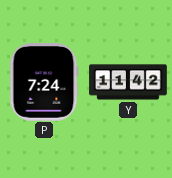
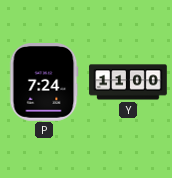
Y: 11:42 -> 11:00
